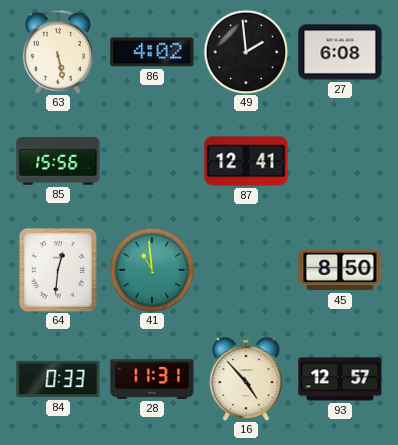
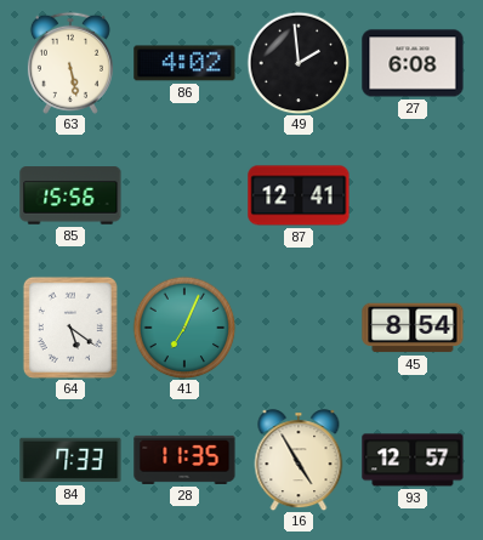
64: 12:31 -> 5:21
41: 10:59 -> 7:04
45: 8:50 -> 8:54
84: 0:33 -> 7:33
28: 11:31 -> 11:35
16: 4:53 -> 4:55
